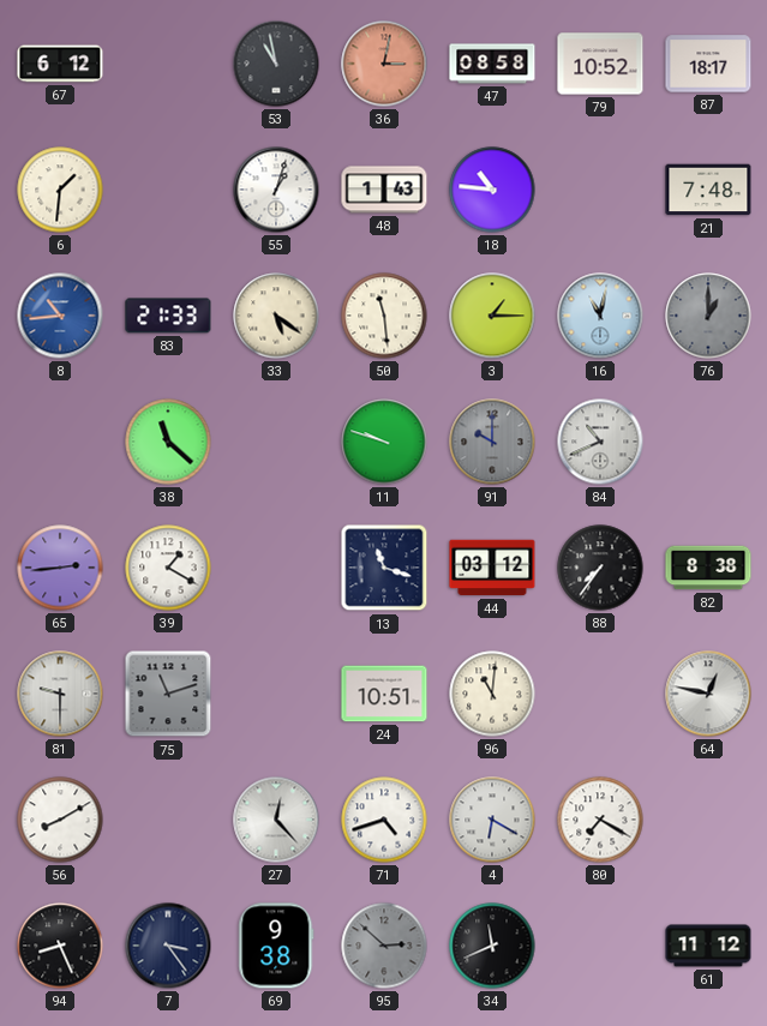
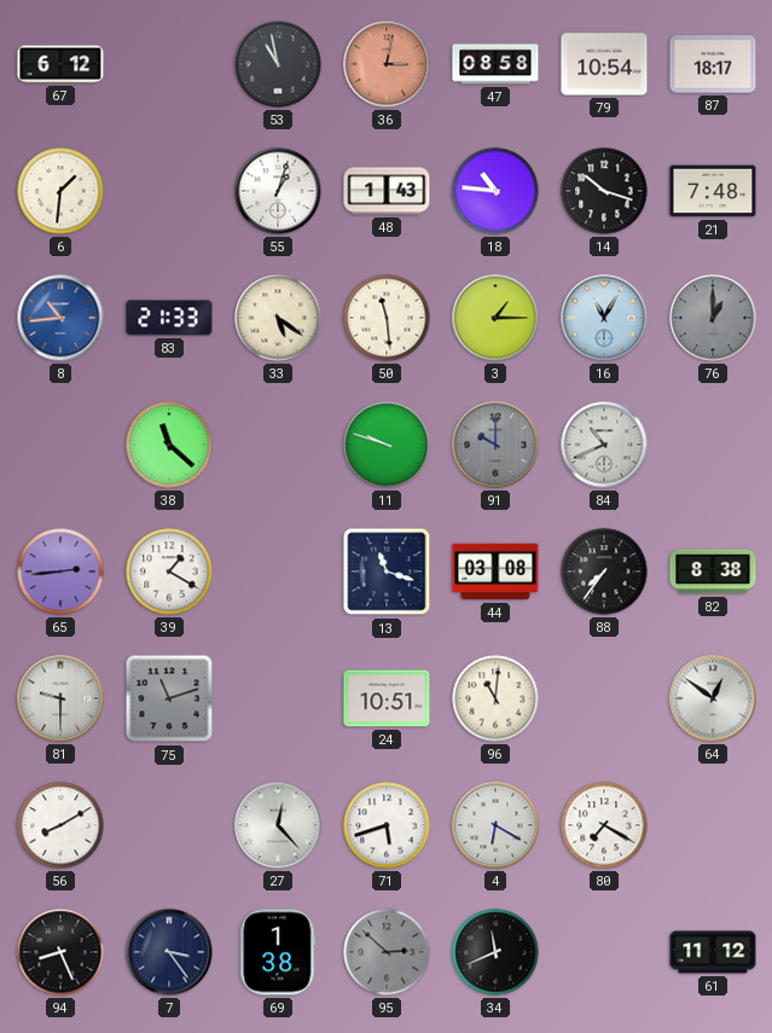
79: 10:52 -> 10:54
14: none -> 10:18
16: 11:02 -> 11:05
44: 03:12 -> 03:08
64: 12:47 -> 12:51
71: 4:42 -> 5:42
69: 9:38 -> 1:38
